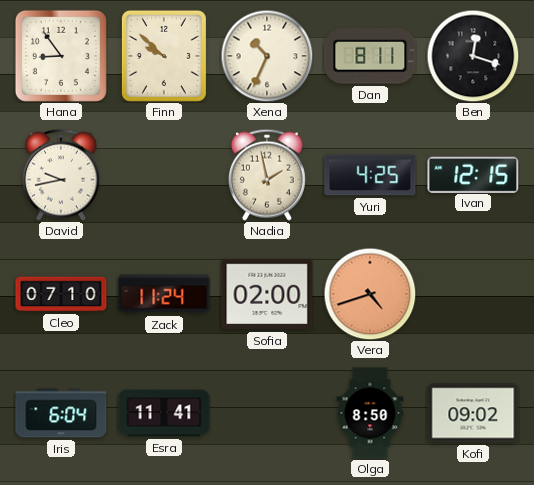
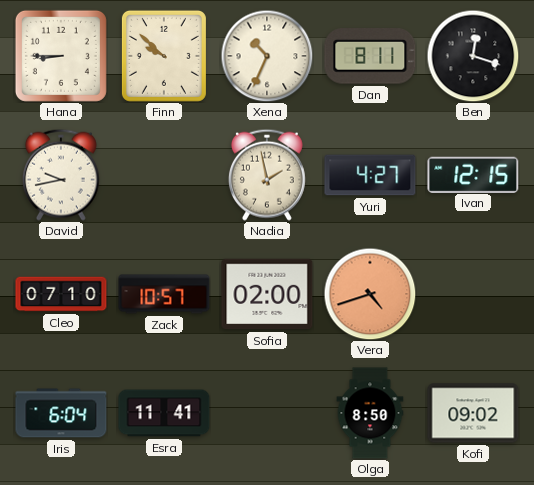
Hana: 8:54 -> 8:45
Yuri: 4:25 -> 4:27
Zack: 11:24 -> 10:57
